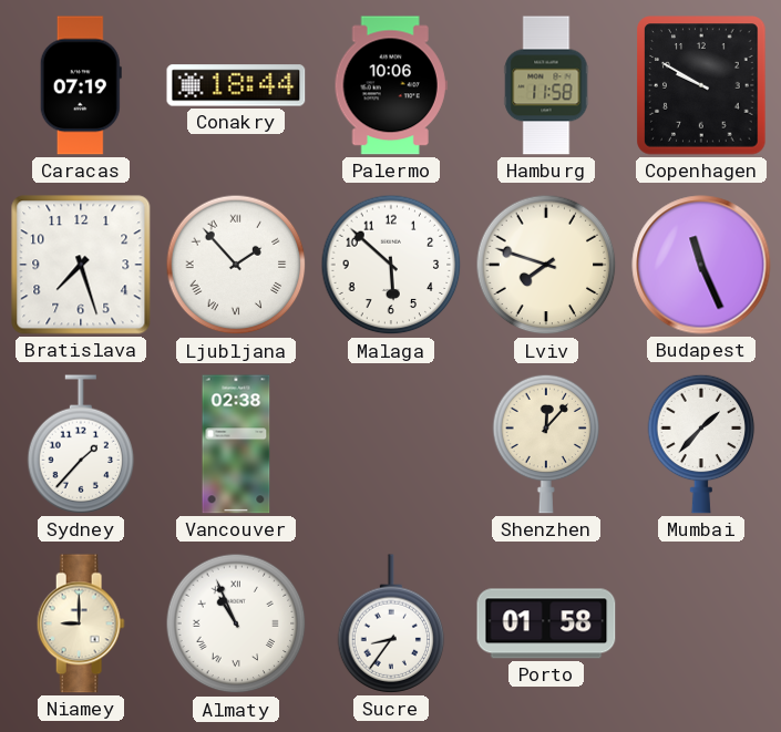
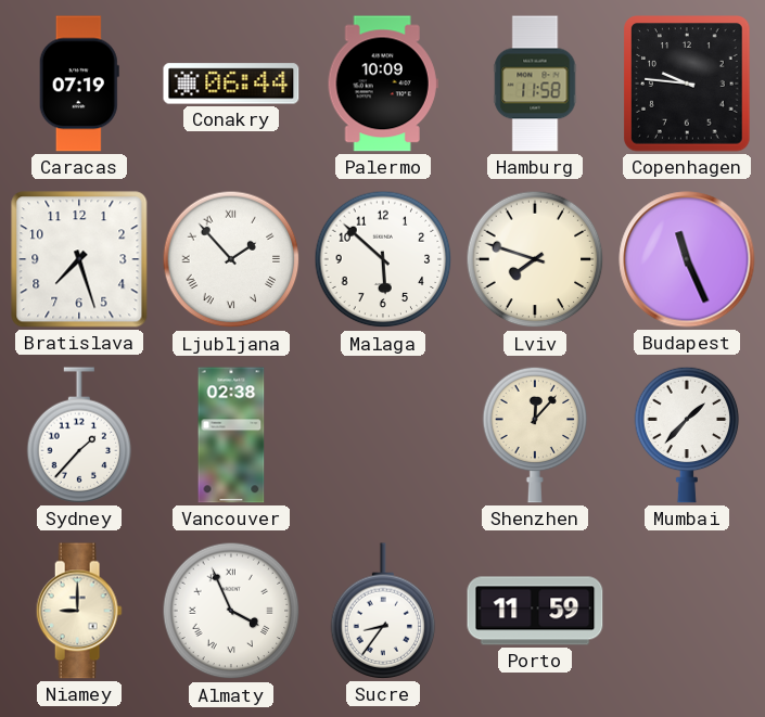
Conakry: 18:44 -> 06:44
Palermo: 10:06 -> 10:09
Copenhagen: 9:50 -> 9:46
Almaty: 10:56 -> 3:56
Porto: 01:58 -> 11:59
